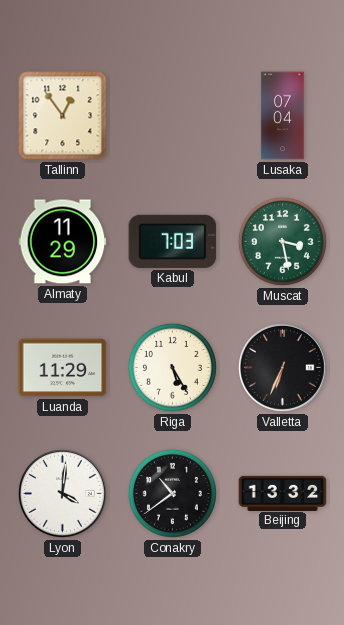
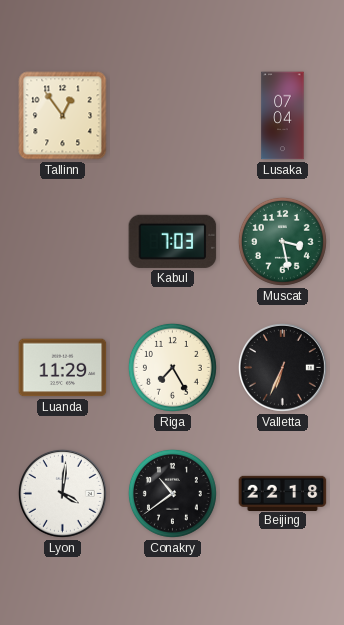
Almaty: 11:29 -> none
Riga: 5:25 -> 7:25
Beijing: 13:32 -> 22:18
